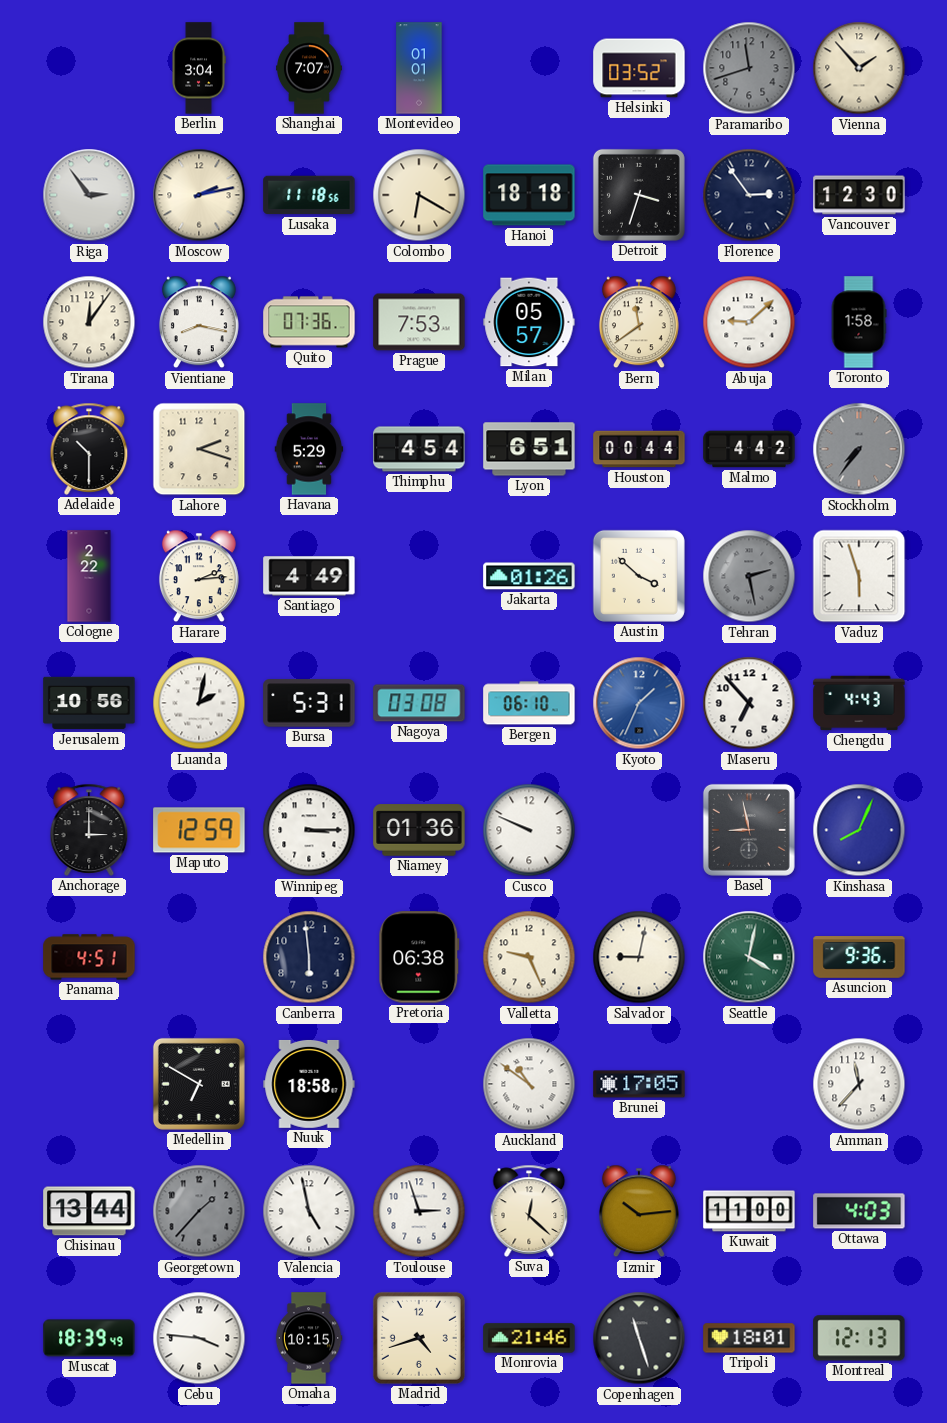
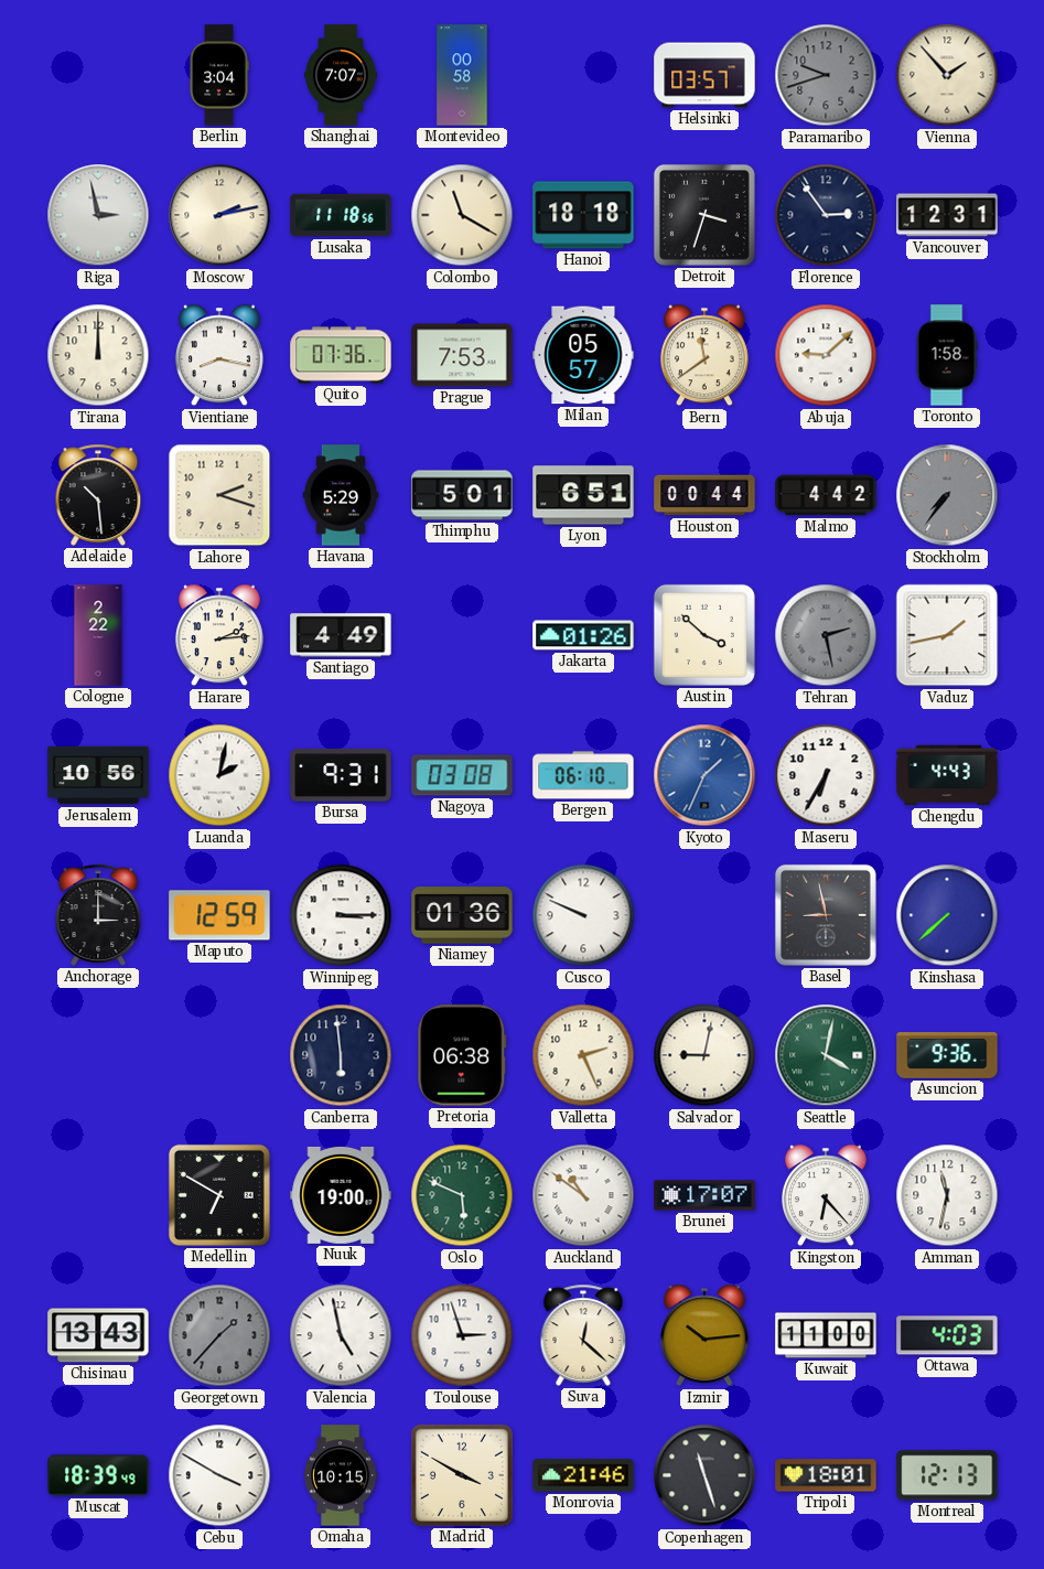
Montevideo: 01:01 -> 00:58
Helsinki: 03:52 -> 03:57
Paramaribo: 11:42 -> 9:42
Riga: 2:54 -> 2:58
Colombo: 6:20 -> 11:20
Vancouver: 12:30 -> 12:31
Tirana: 12:06 -> 12:00
Adelaide: 10:30 -> 10:29
Thimphu: 4:54 -> 5:01
Vaduz: 5:57 -> 1:43
Bursa: 5:31 -> 9:31
Maseru: 6:53 -> 6:35
Kinshasa: 8:04 -> 7:38
Panama: 4:51 -> none
Valletta: 9:26 -> 2:26
Nuuk: 18:58 -> 19:00
Oslo: none -> 5:49
Brunei: 17:05 -> 17:07
Kingston: none -> 6:23
Amman: 11:37 -> 11:32
Chisinau: 13:44 -> 13:43
Cebu: 3:46 -> 3:50
Madrid: 4:42 -> 3:50
